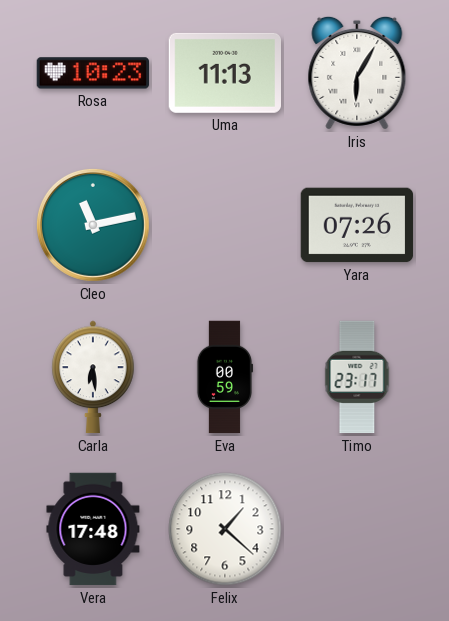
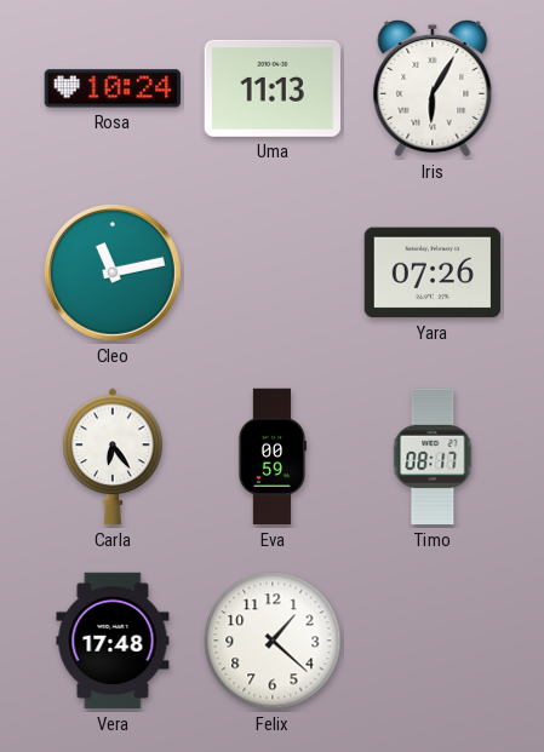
Rosa: 10:23 -> 10:24
Carla: 6:29 -> 6:24
Timo: 23:17 -> 08:17
